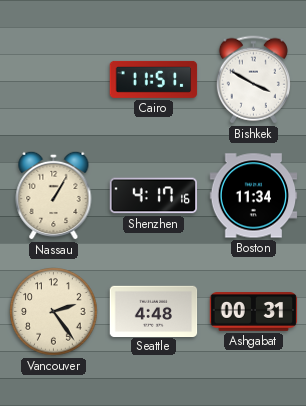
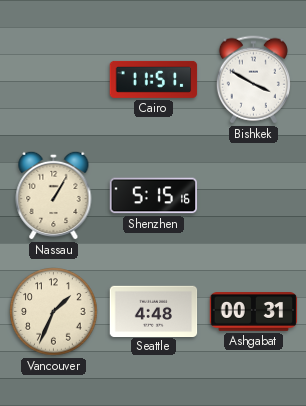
Shenzhen: 4:17 -> 5:15
Boston: 11:34 -> none
Vancouver: 2:24 -> 1:34
